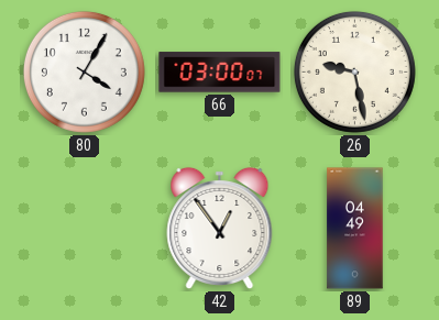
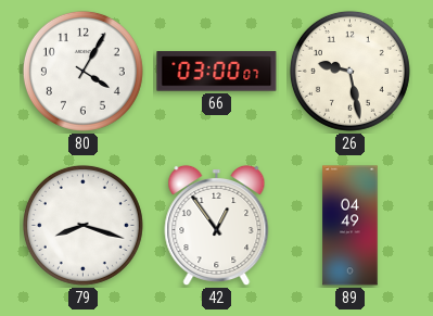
79: none -> 8:18
